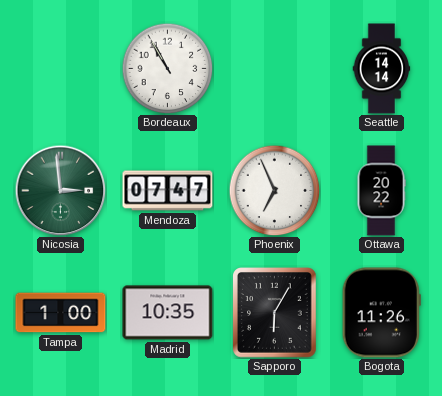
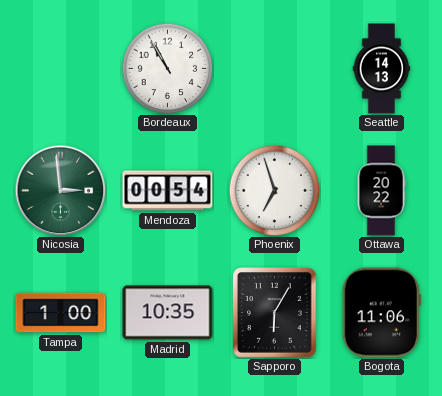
Seattle: 14:14 -> 14:13
Mendoza: 07:47 -> 00:54
Phoenix: 6:56 -> 6:57
Bogota: 11:26 -> 11:06
